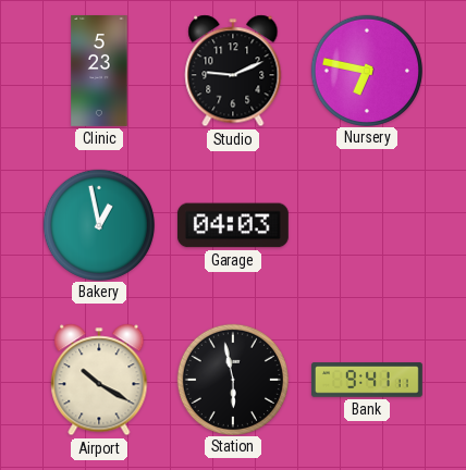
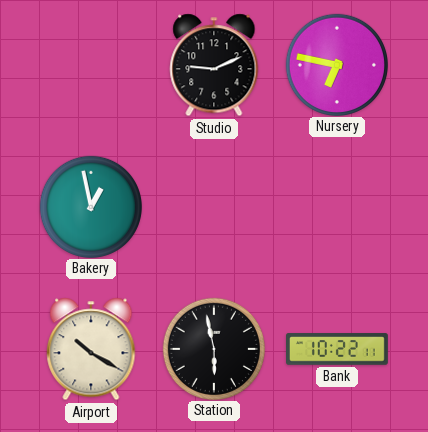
Clinic: 5:23 -> none
Garage: 04:03 -> none
Bank: 9:41 -> 10:22
